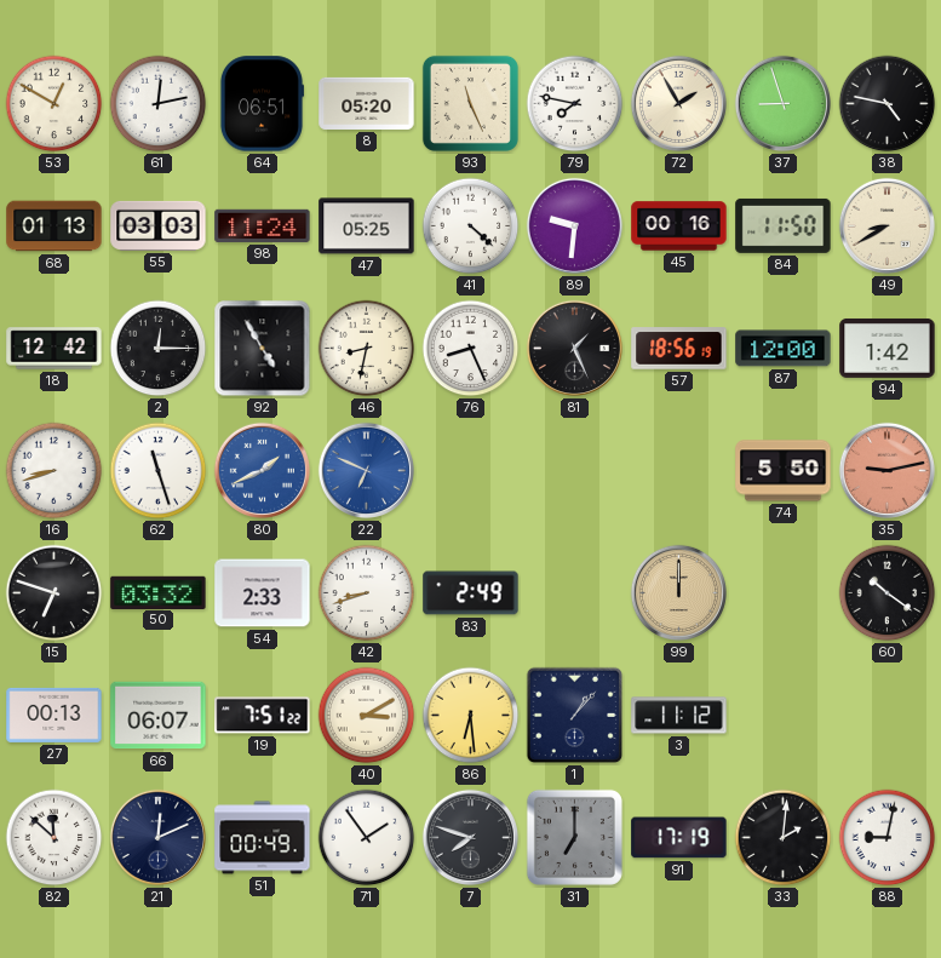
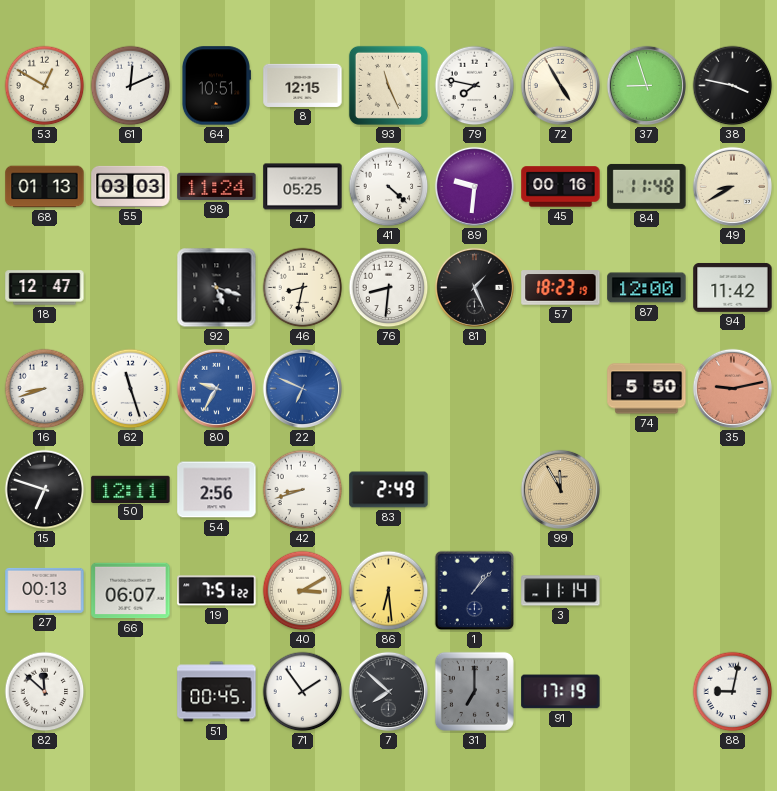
61: 12:13 -> 12:11
64: 06:51 -> 10:51
8: 05:20 -> 12:15
72: 1:55 -> 4:55
38: 4:47 -> 3:47
84: 11:50 -> 11:48
18: 12:42 -> 12:47
2: 12:15 -> none
92: 4:55 -> 5:18
76: 8:26 -> 8:31
57: 18:56 -> 18:23
94: 1:42 -> 11:42
80: 1:41 -> 9:35
50: 03:32 -> 12:11
54: 2:33 -> 2:56
99: 12:00 -> 11:55
60: 10:21 -> none
3: 11:12 -> 11:14
21: 12:11 -> none
51: 00:49 -> 00:45
7: 7:48 -> 7:52
33: 2:01 -> none
